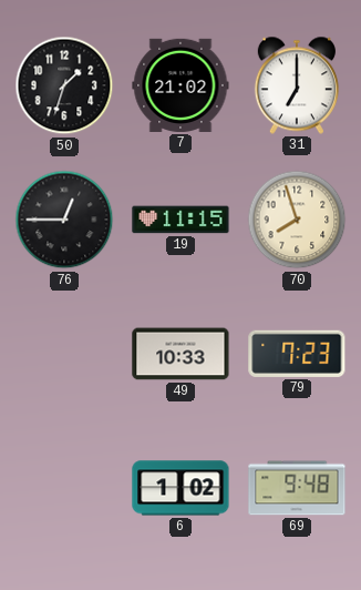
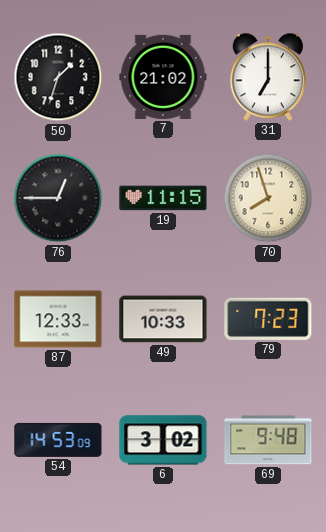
87: none -> 12:33
54: none -> 14:53
6: 1:02 -> 3:02
